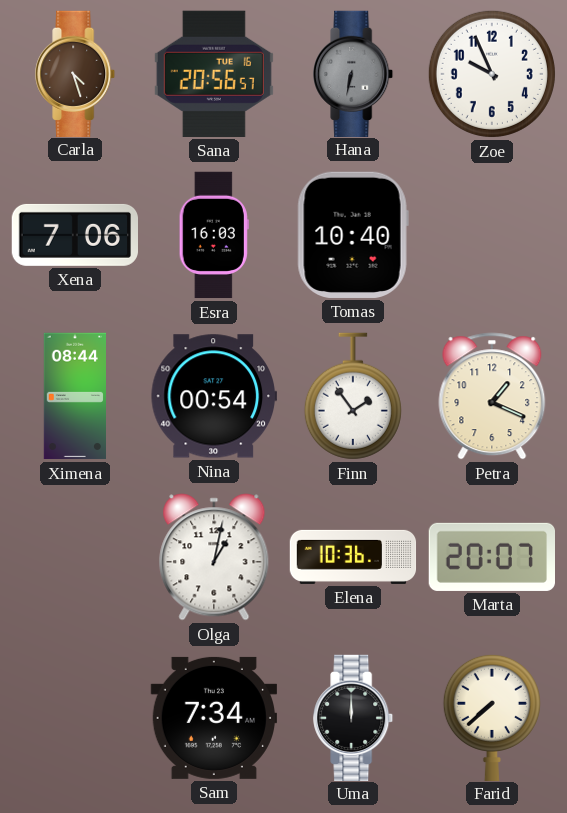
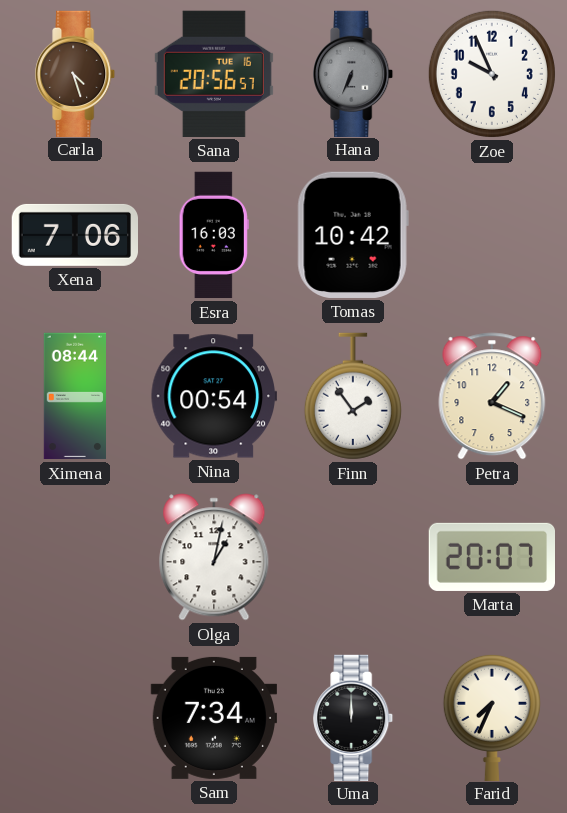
Hana: 6:32 -> 6:34
Tomas: 10:40 -> 10:42
Elena: 10:36 -> none
Farid: 7:38 -> 7:34
